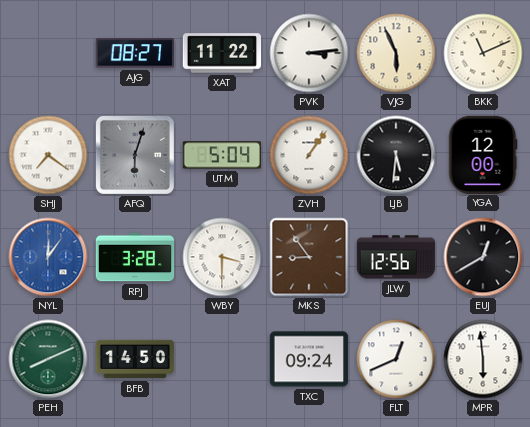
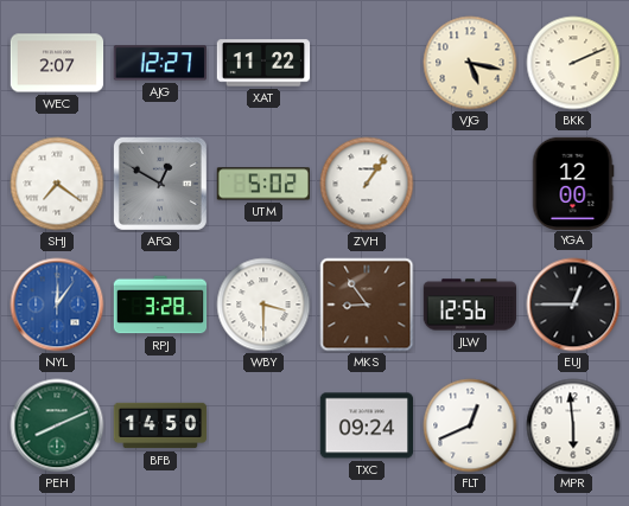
WEC: none -> 2:07
AJG: 08:27 -> 12:27
PVK: 3:14 -> none
VJG: 5:56 -> 5:17
BKK: 11:11 -> 2:11
AFQ: 6:03 -> 12:50
UTM: 5:04 -> 5:02
LJB: 5:31 -> none
EUJ: 12:40 -> 12:45
